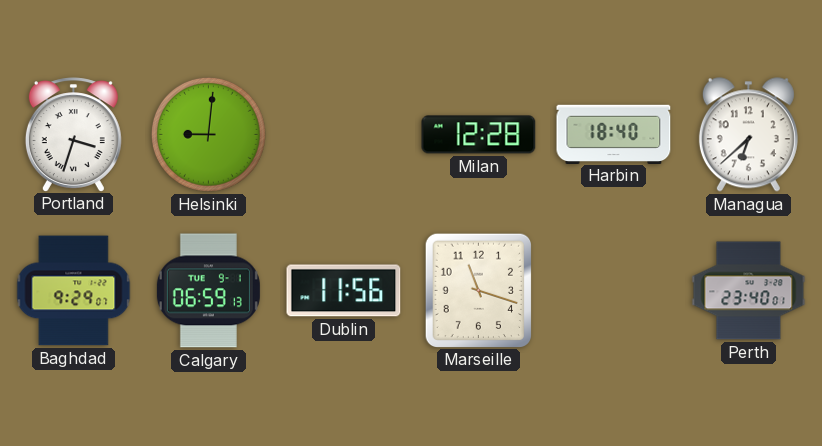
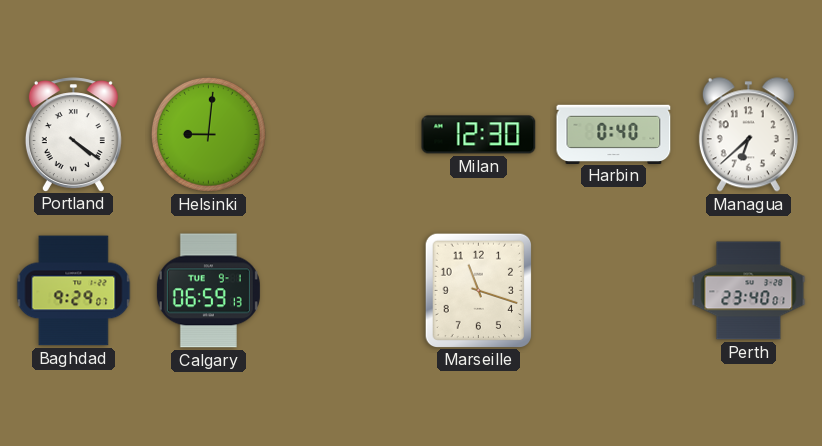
Portland: 3:33 -> 4:21
Milan: 12:28 -> 12:30
Harbin: 18:40 -> 0:40
Dublin: 11:56 -> none
